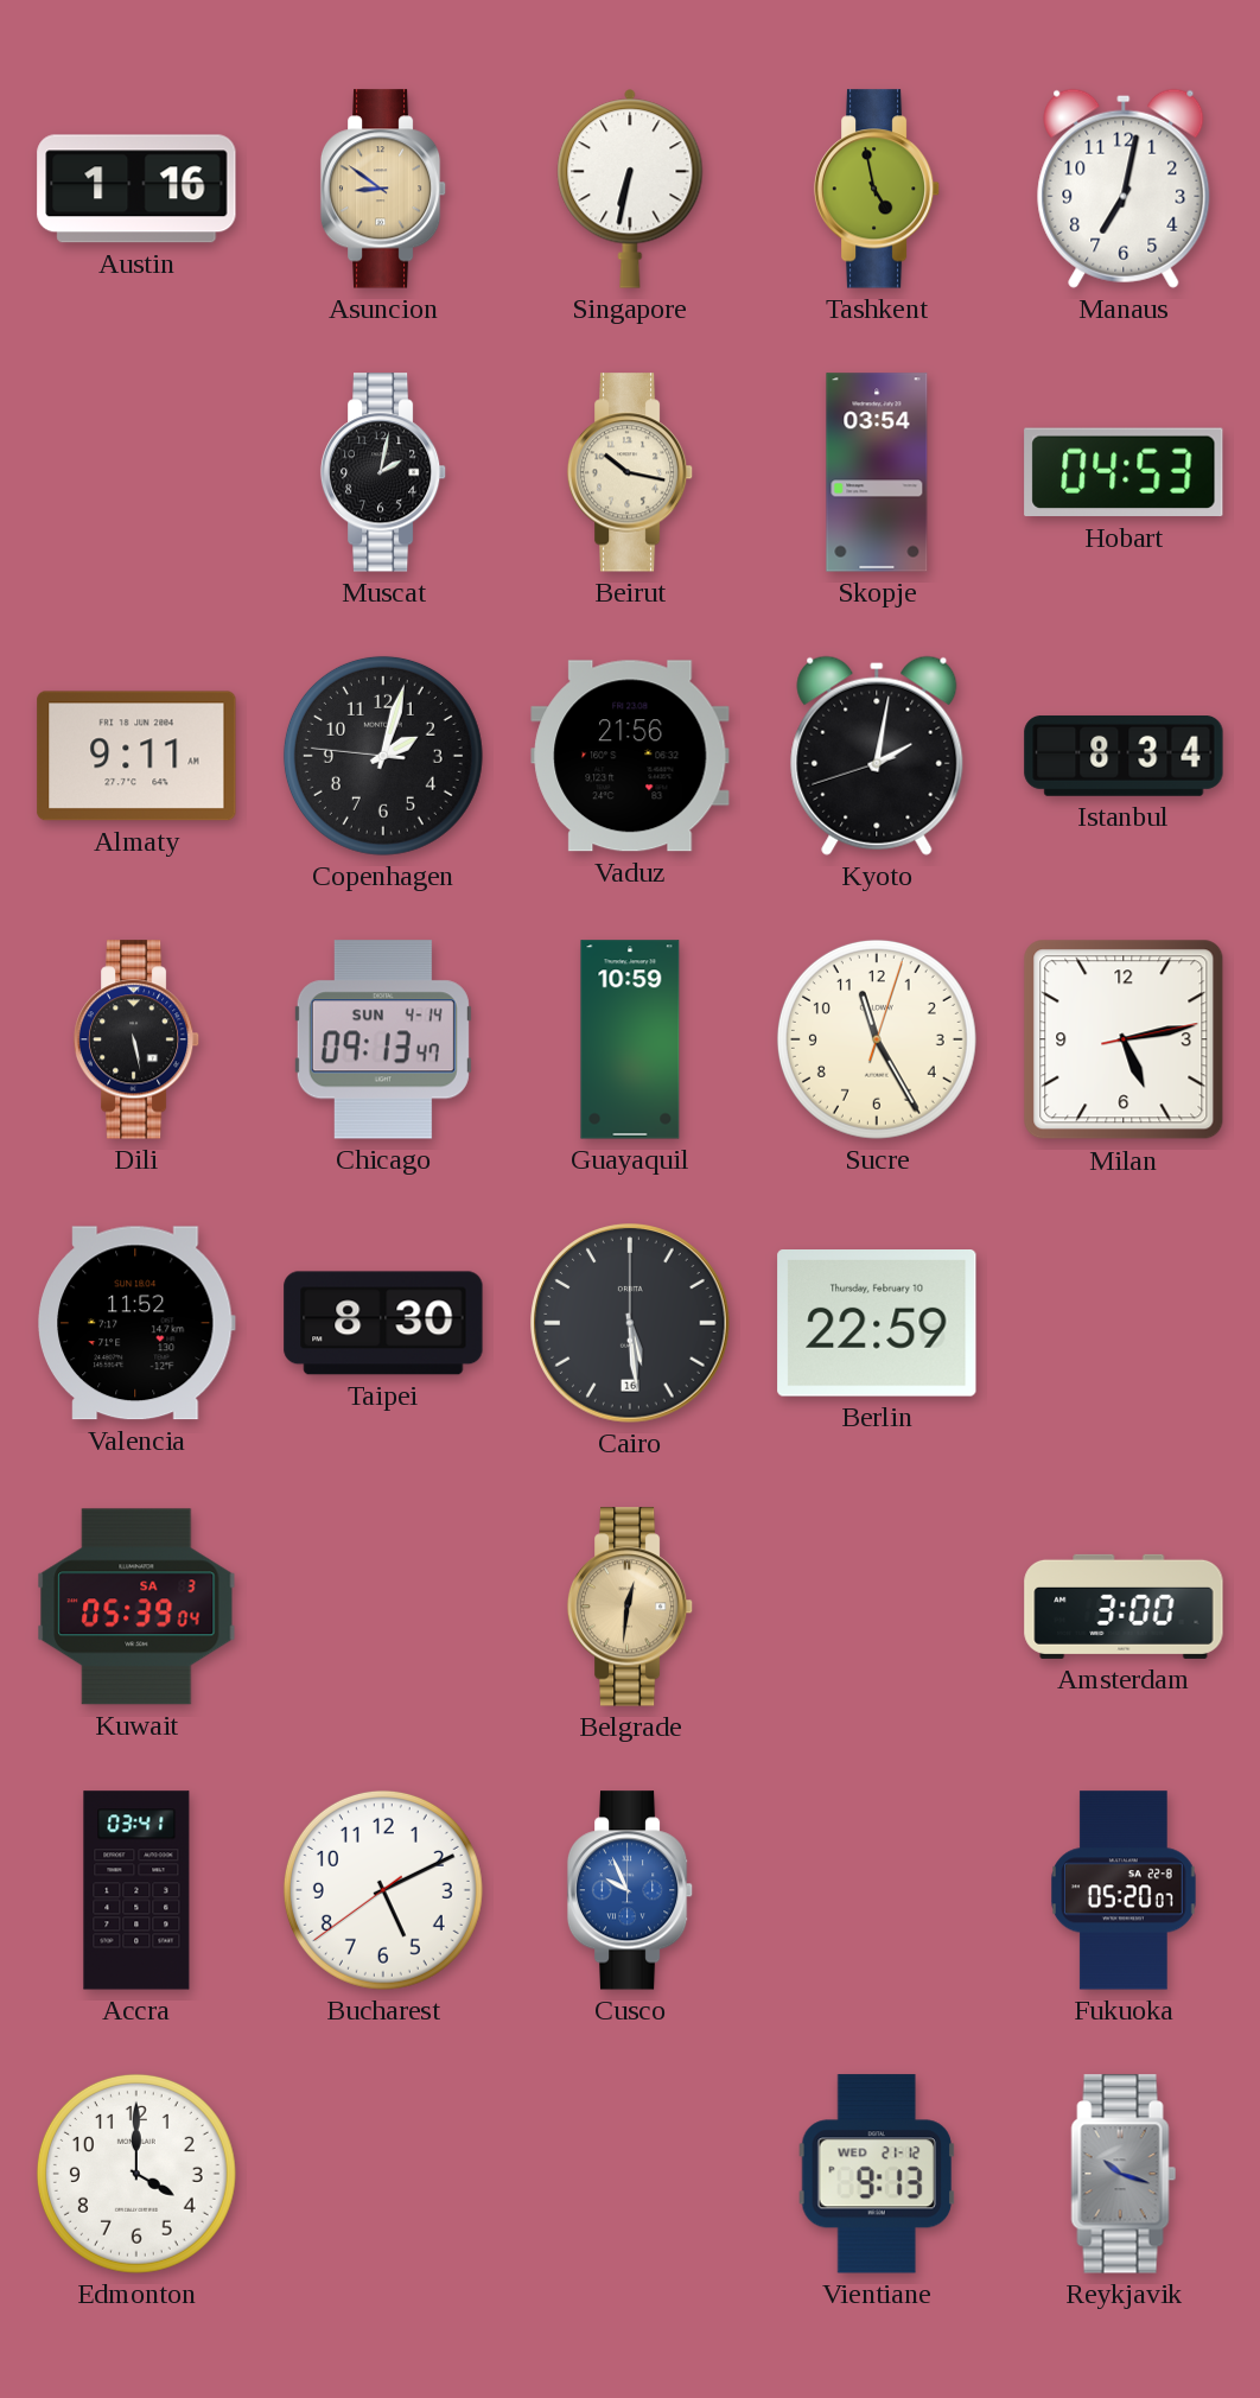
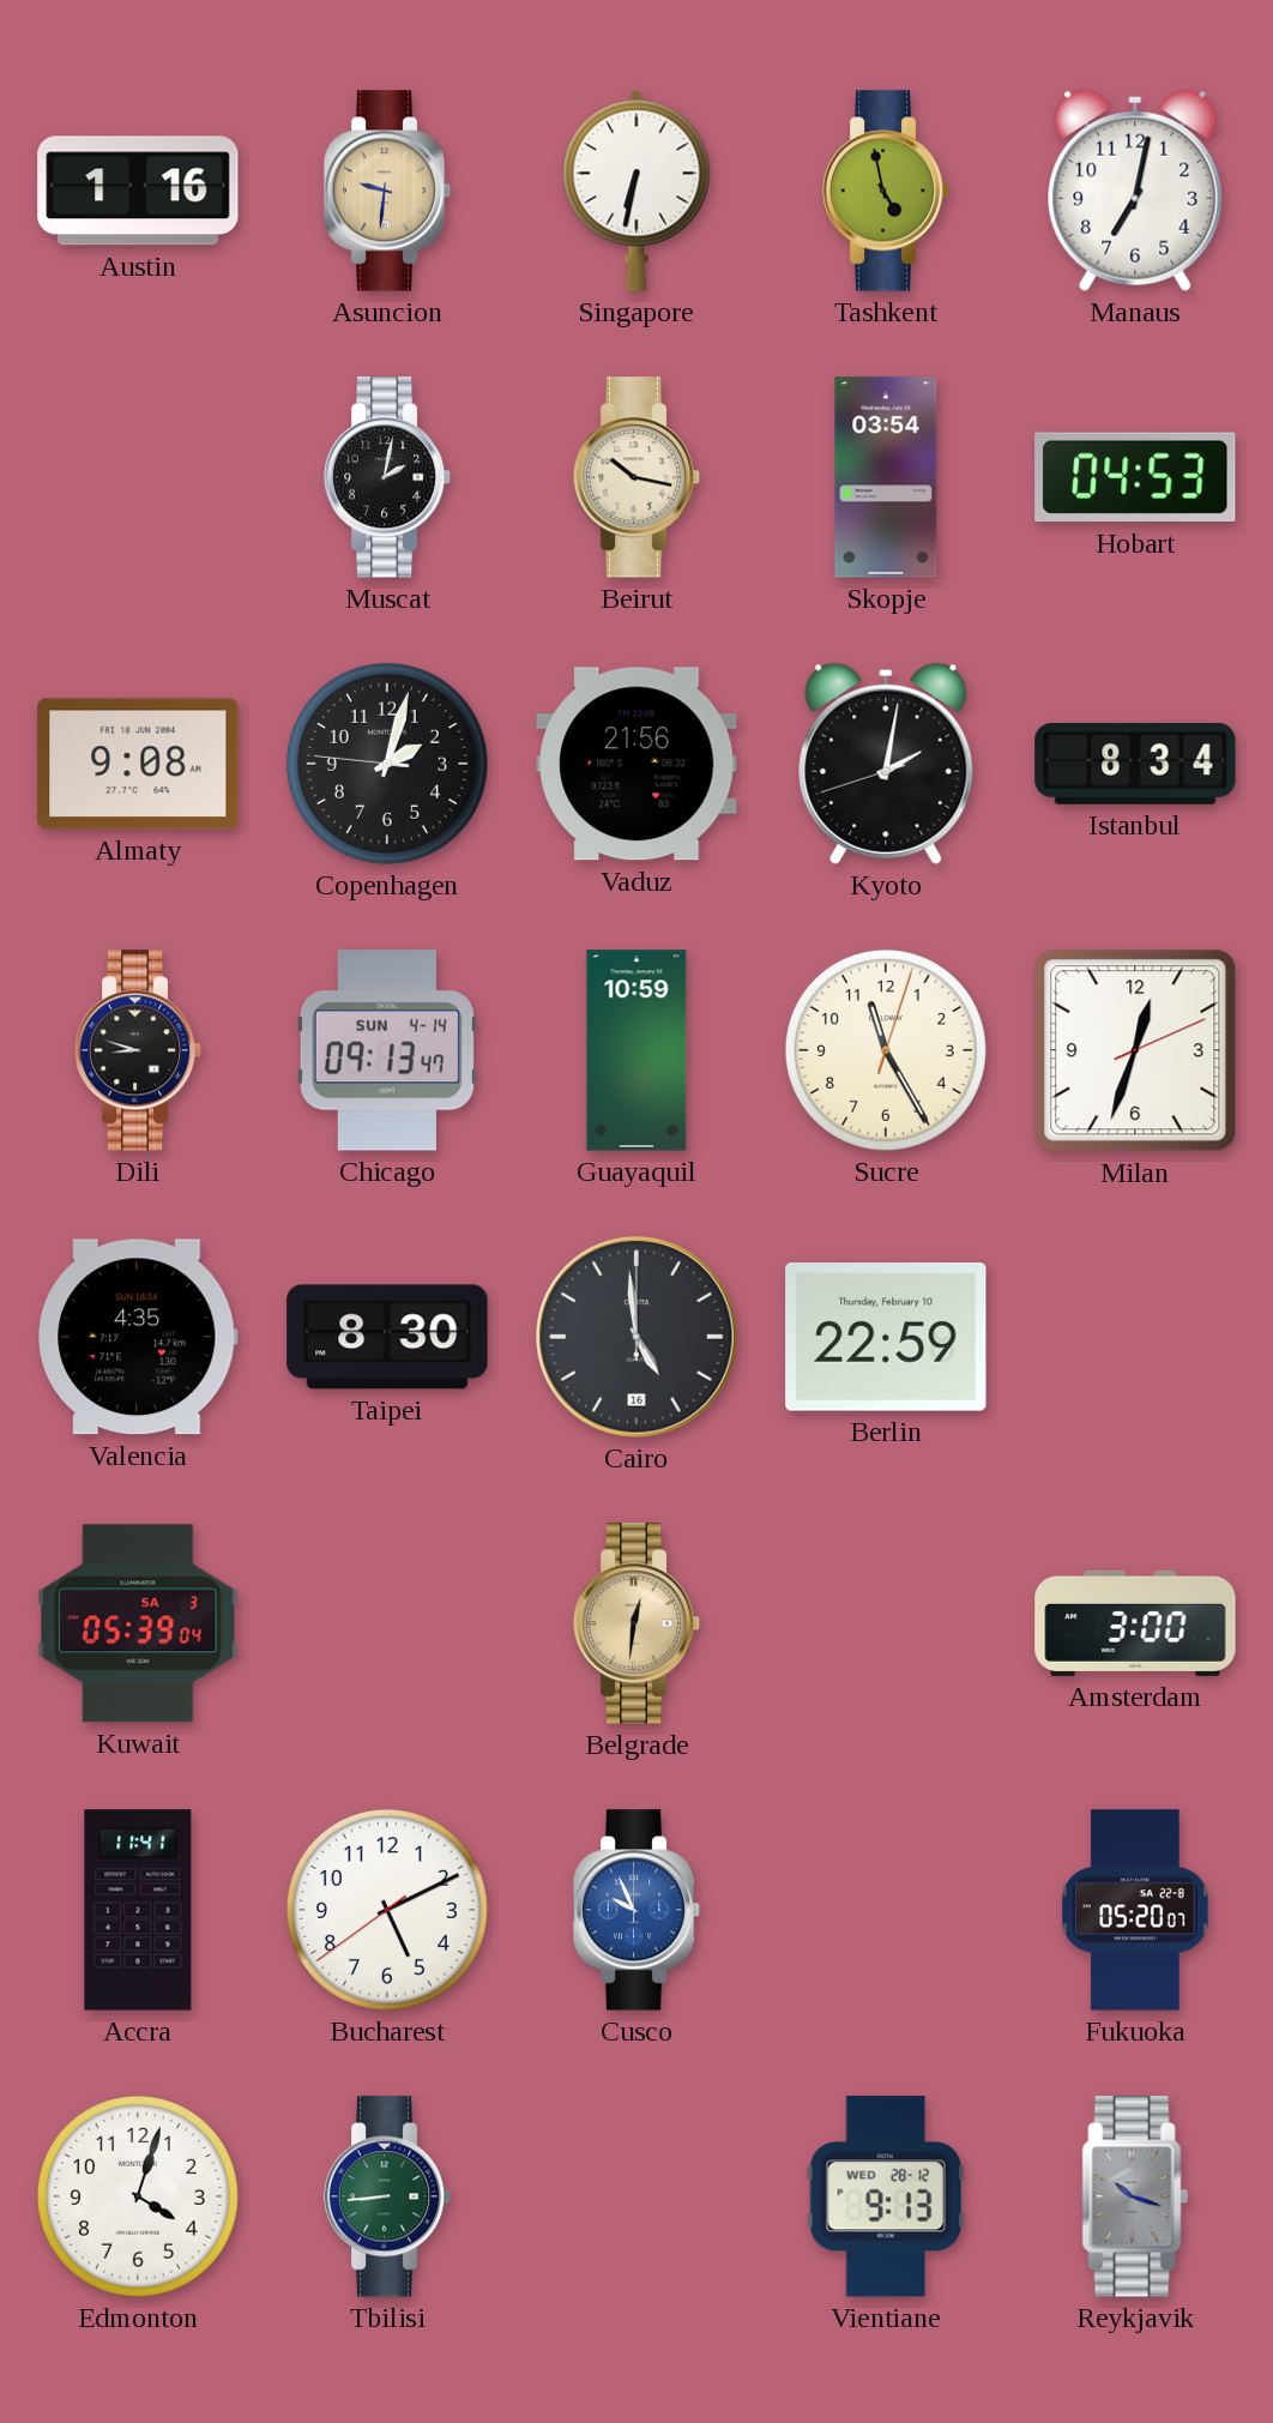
Asuncion: 8:51 -> 9:31
Almaty: 9:11 -> 9:08
Dili: 5:28 -> 8:48
Milan: 5:13 -> 12:33
Valencia: 11:52 -> 4:35
Cairo: 5:29 -> 4:59
Accra: 03:41 -> 11:41
Edmonton: 4:00 -> 4:03
Tbilisi: none -> 8:44
Vientiane date: WED 21-12 -> WED 28-12
